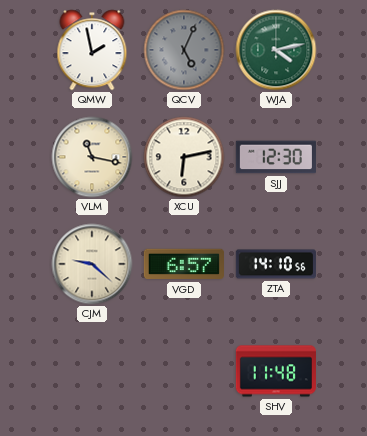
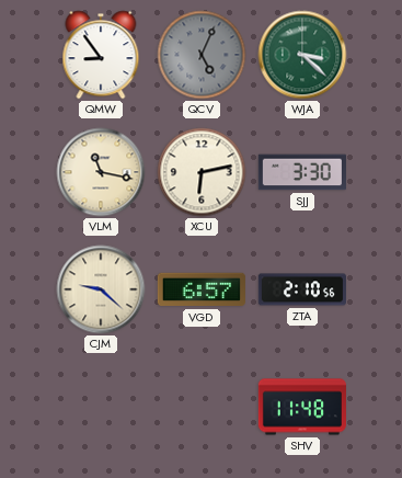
QMW: 1:58 -> 8:54
WJA: 4:13 -> 3:22
SJJ: 12:30 -> 3:30
ZTA: 14:10 -> 2:10
